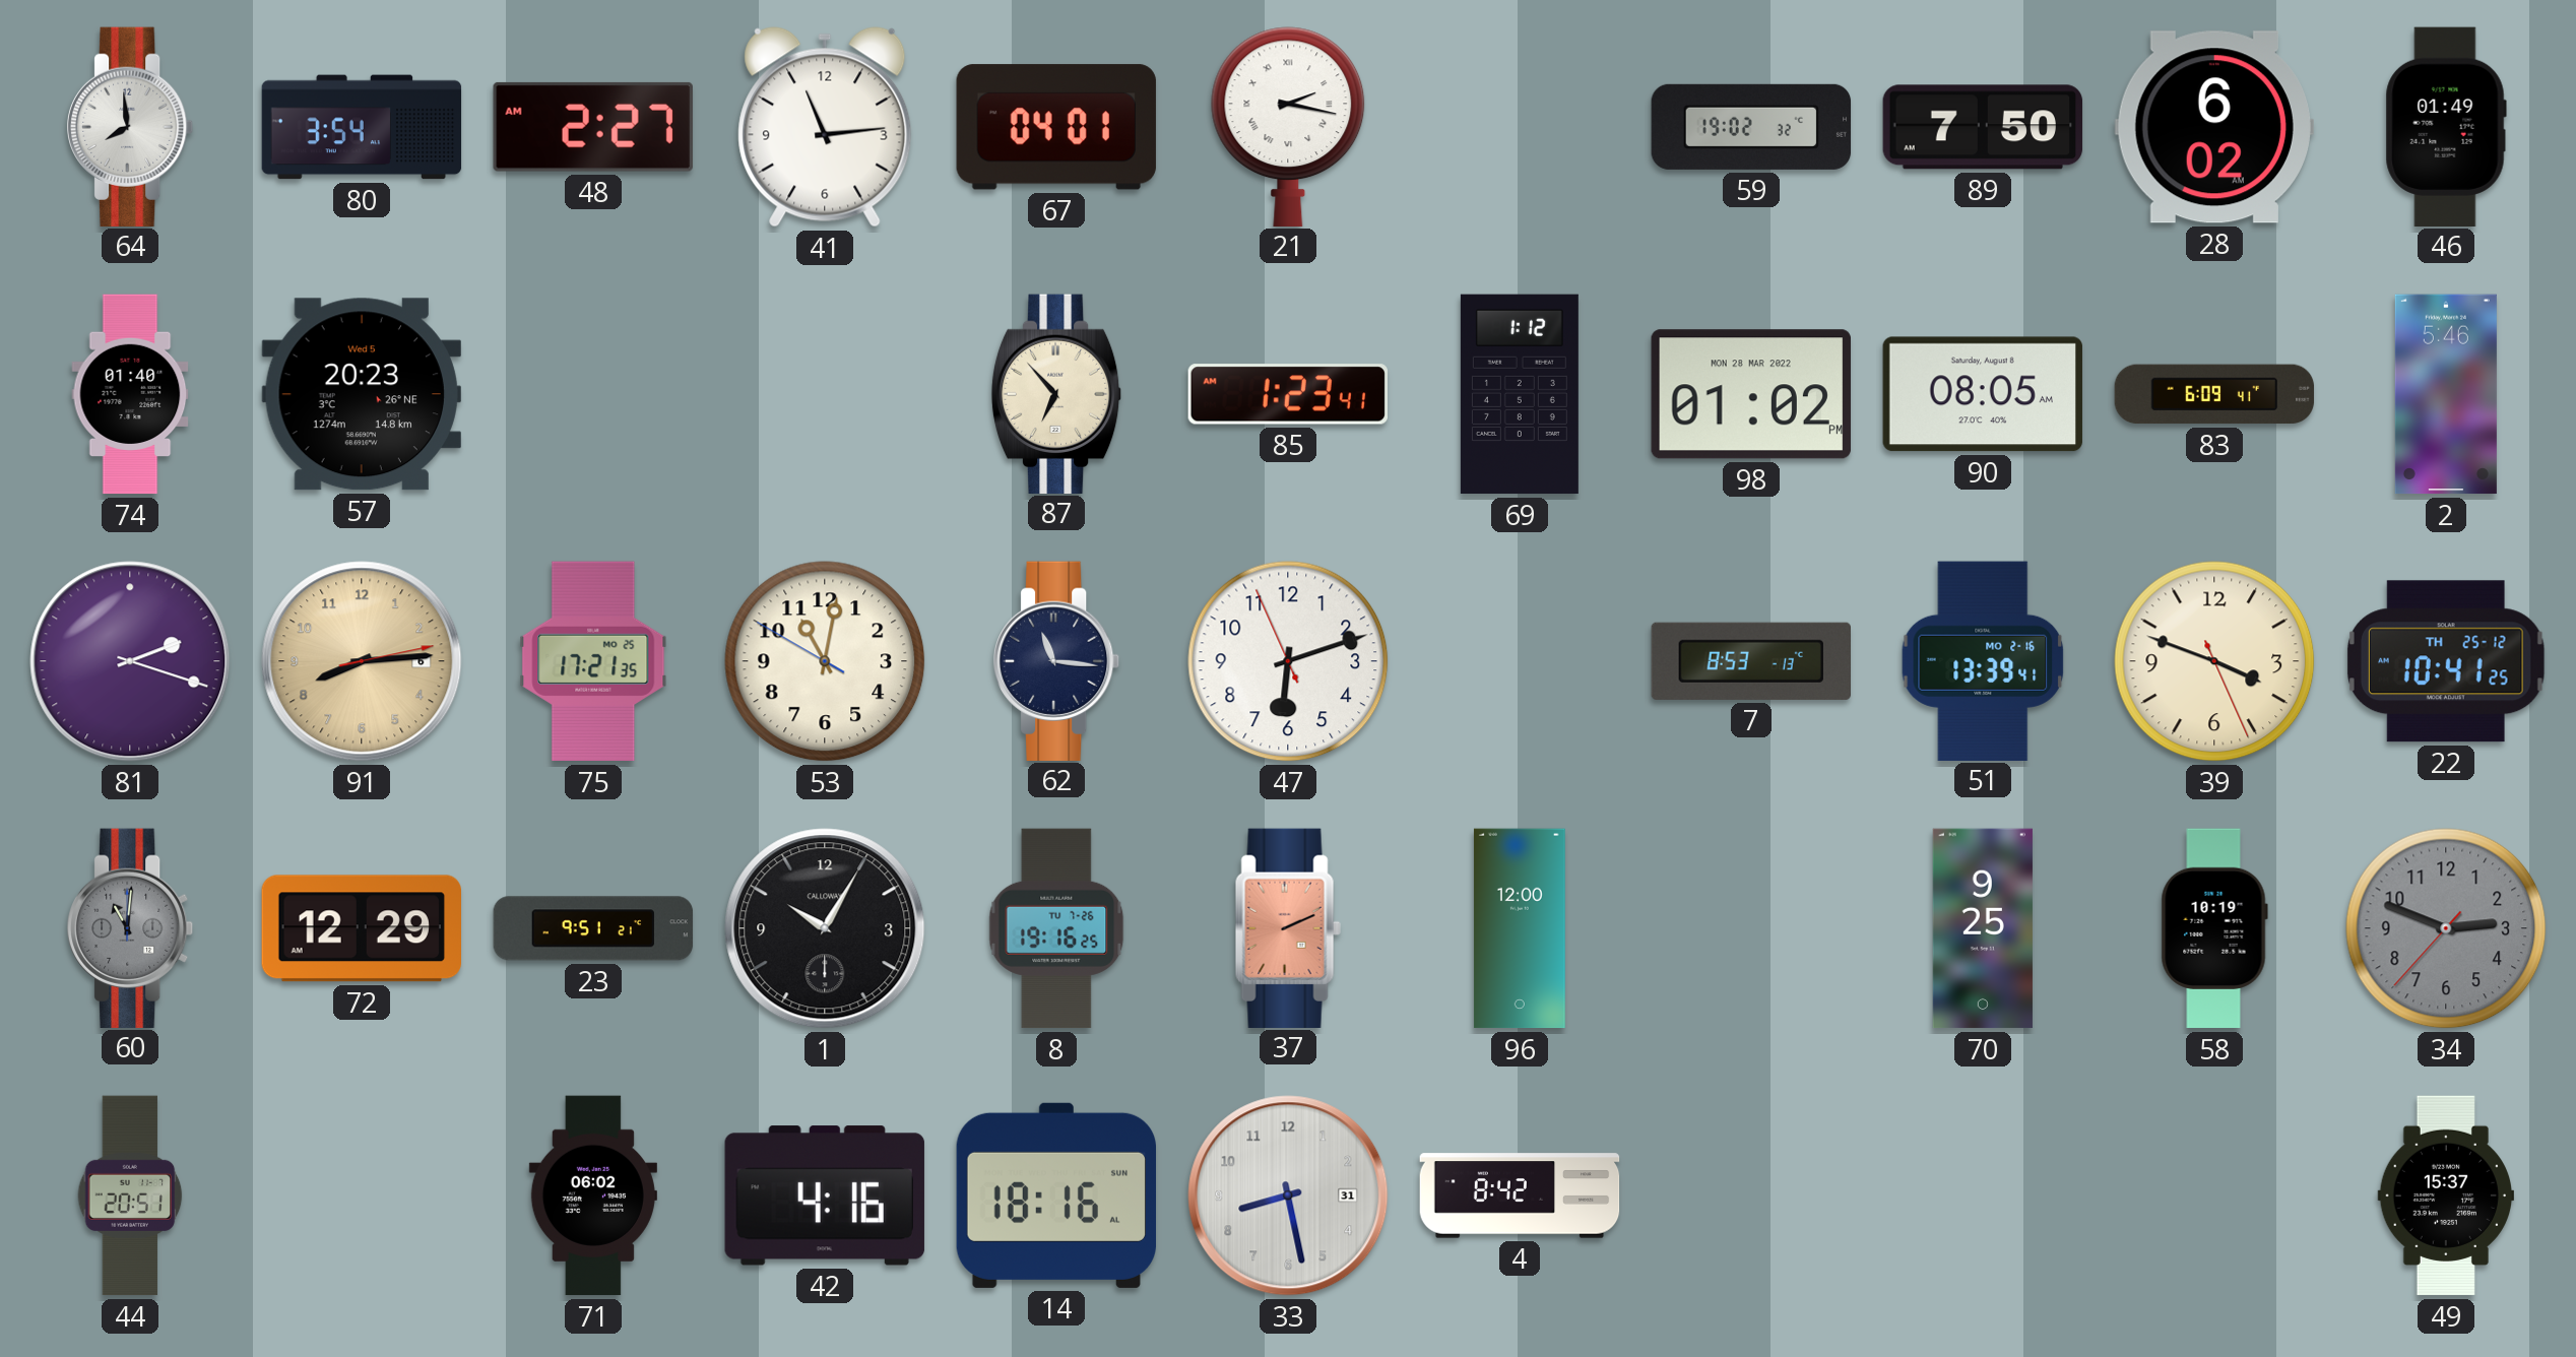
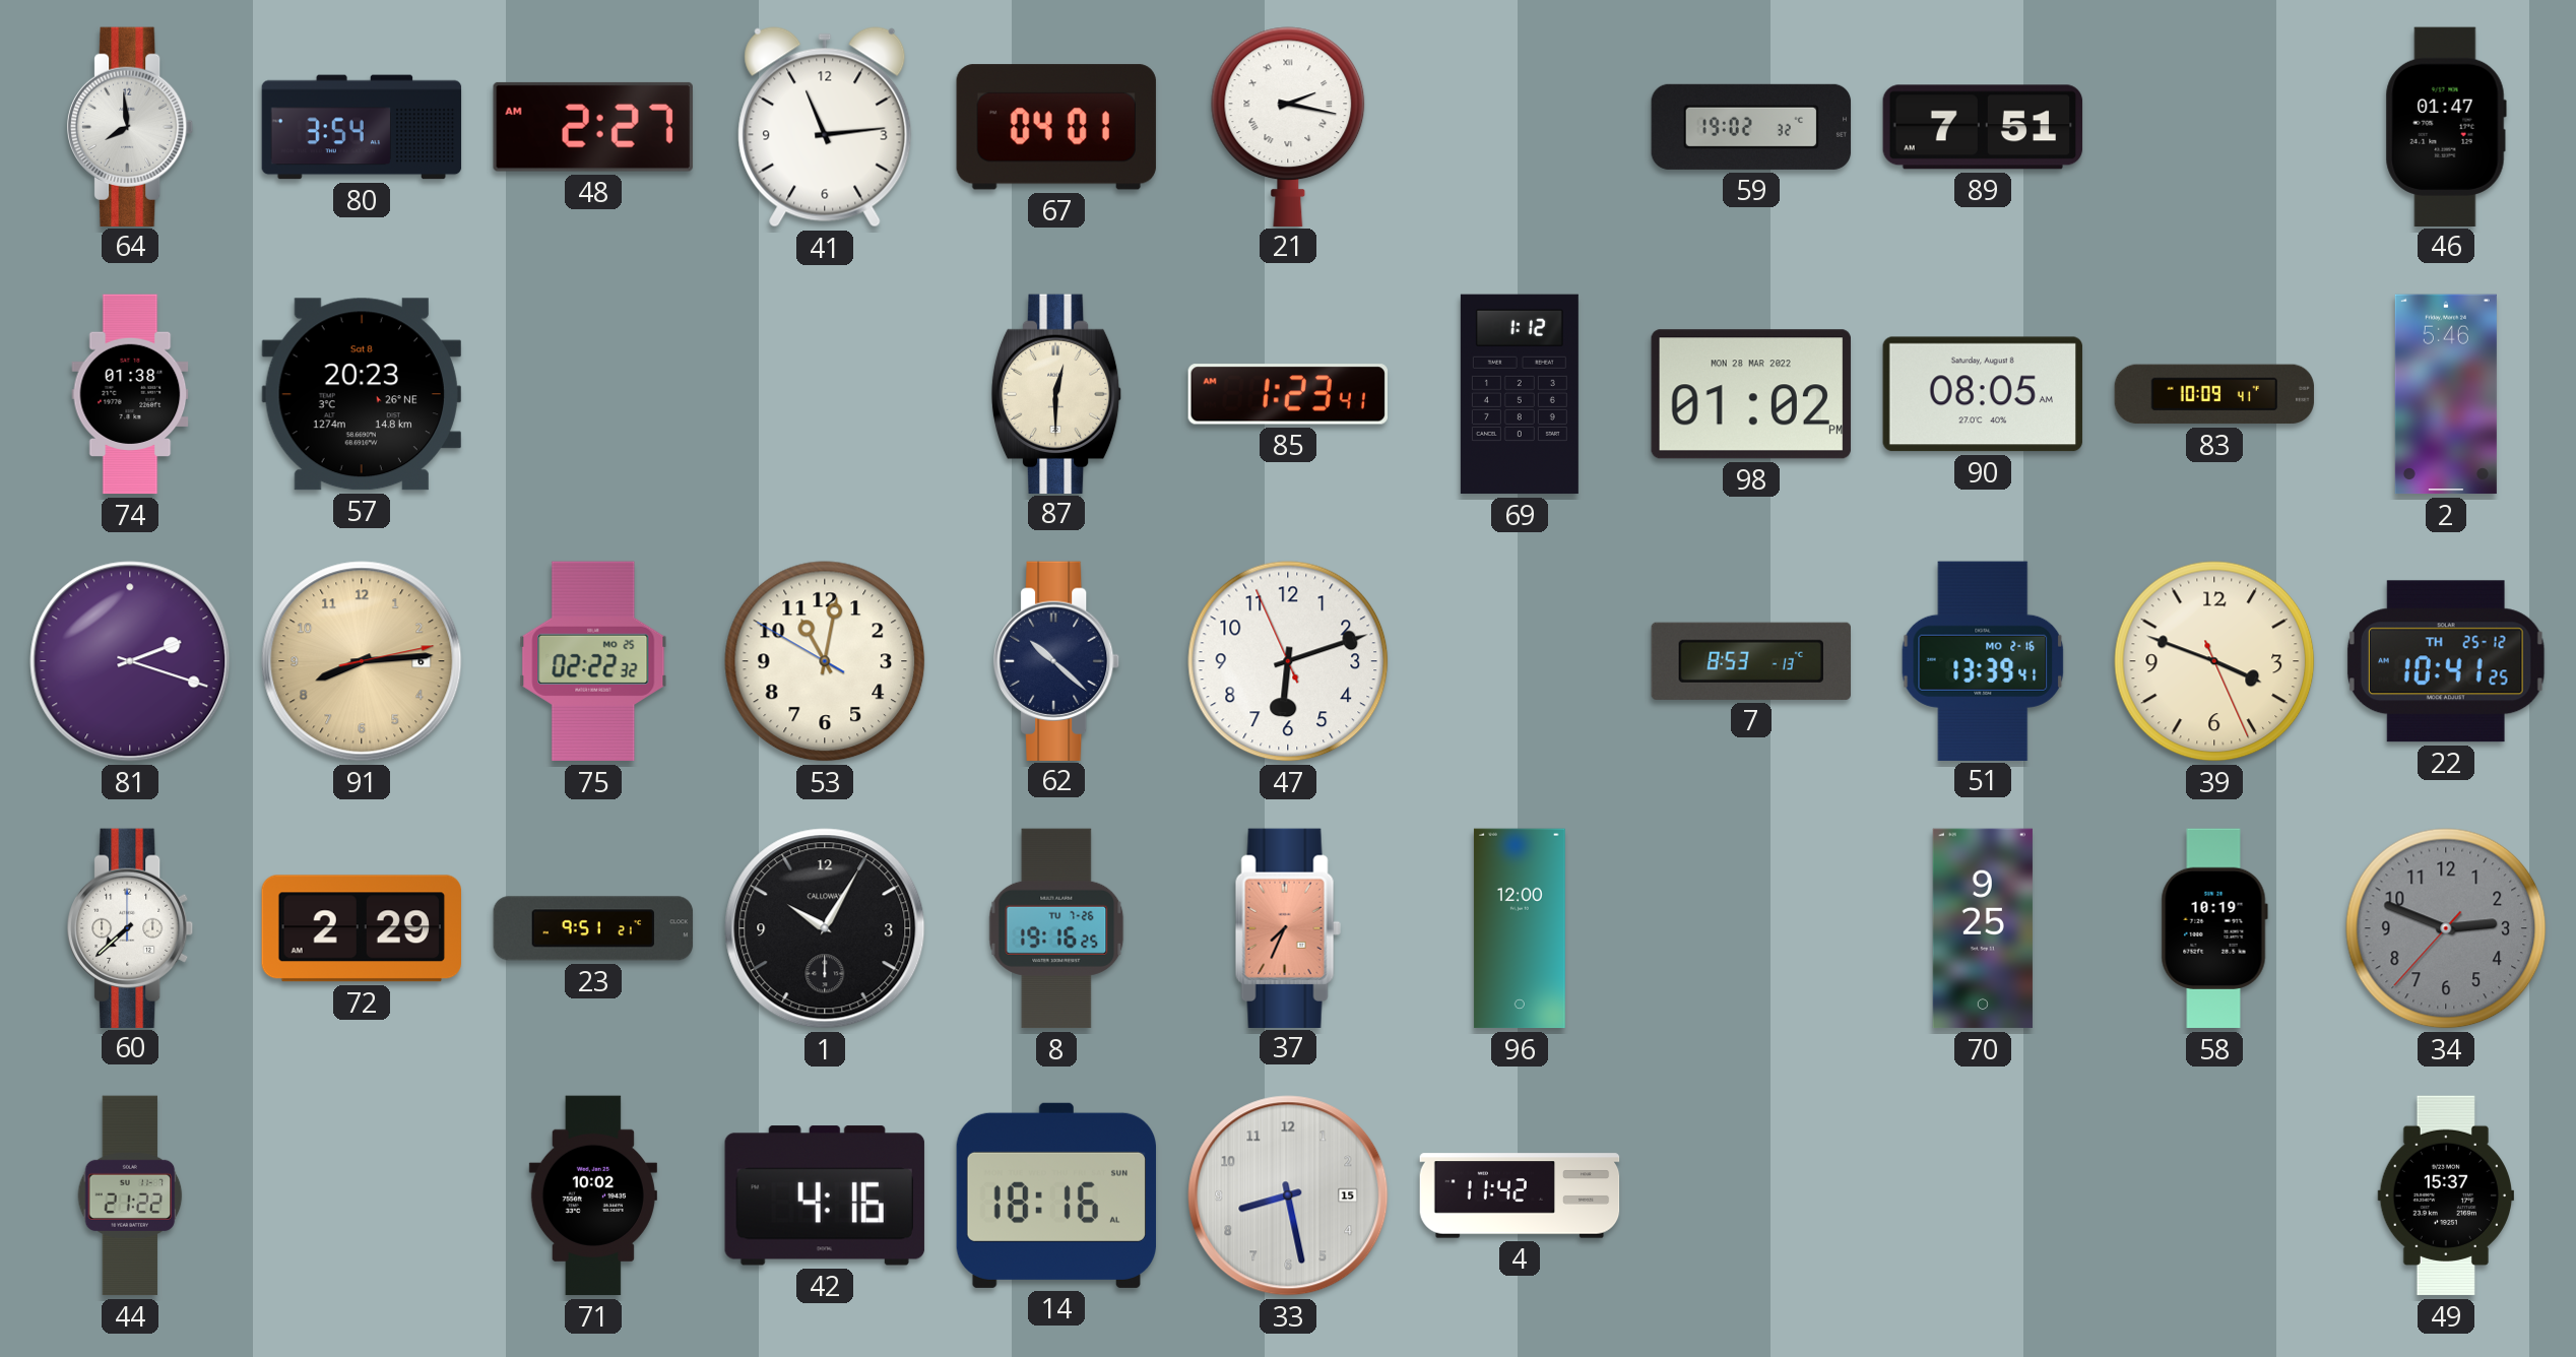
89: 7:50 -> 7:51
28: 6:02 -> none
46: 01:49 -> 01:47
74: 01:40 -> 01:38
57 date: Wed 5 -> Sat 8
87: 6:53 -> 12:30
83: 6:09 -> 10:09
75: 17:21 -> 02:22
62: 11:16 -> 10:22
60: 11:01 -> 7:38
60 dial: grey -> white
72: 12:29 -> 2:29
37: 2:11 -> 7:34
44: 20:51 -> 21:22
71: 06:02 -> 10:02
33 date: 31 -> 15
4: 8:42 -> 11:42
